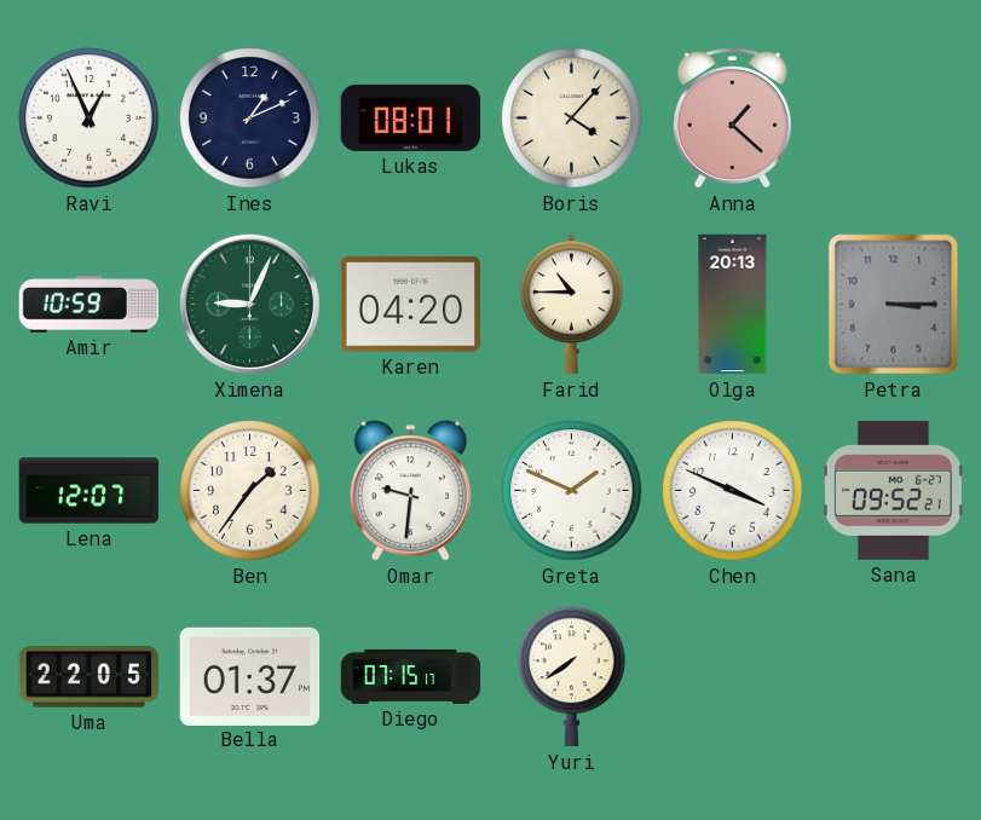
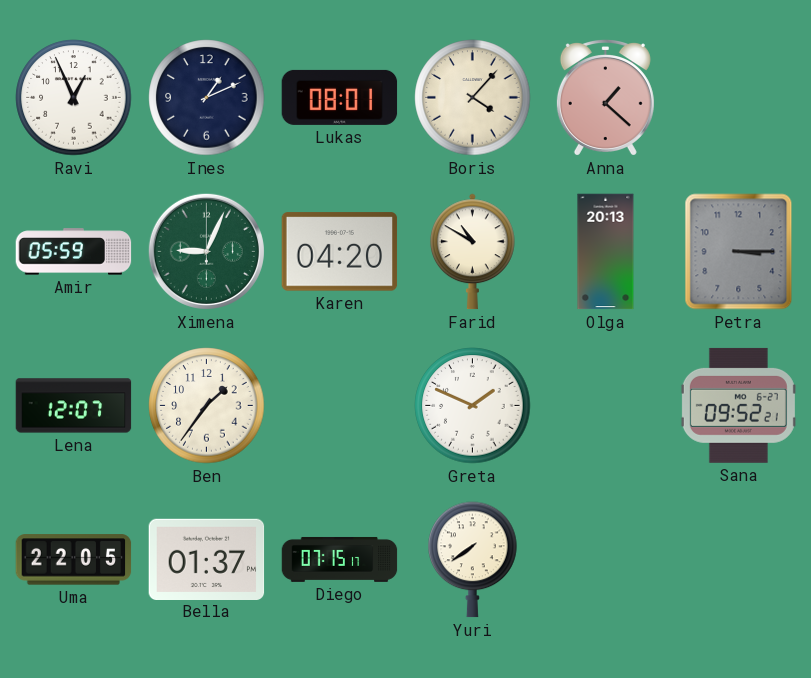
Amir: 10:59 -> 05:59
Farid: 10:45 -> 10:50
Omar: 9:31 -> none
Chen: 3:49 -> none
